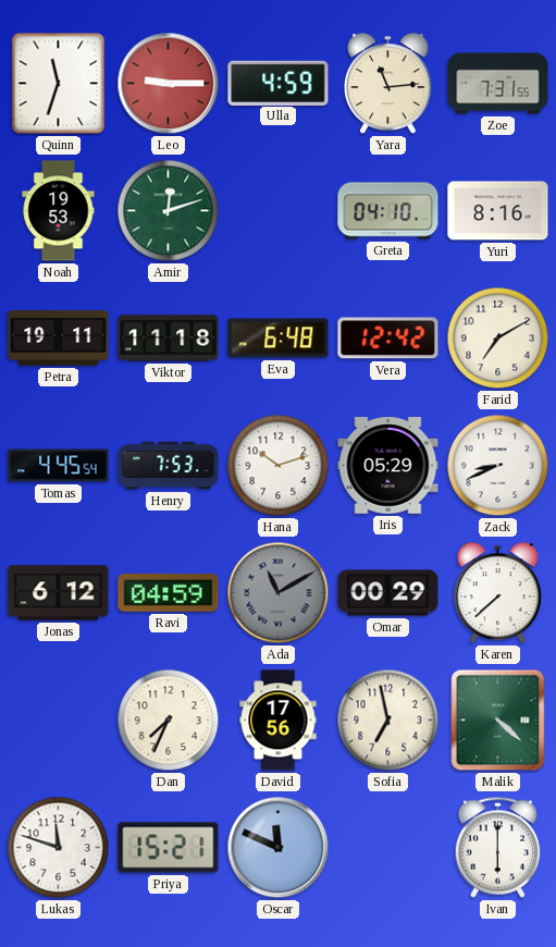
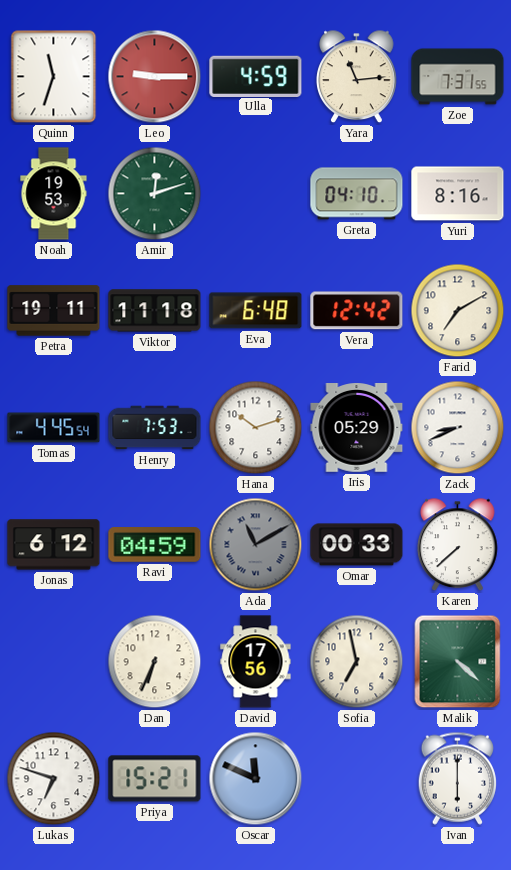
Omar: 00:29 -> 00:33
Dan: 7:34 -> 6:34
Lukas: 11:48 -> 6:48
